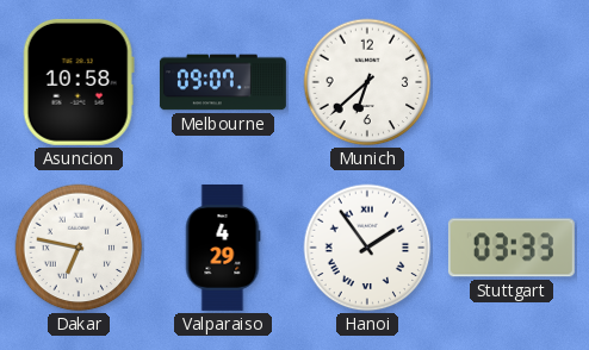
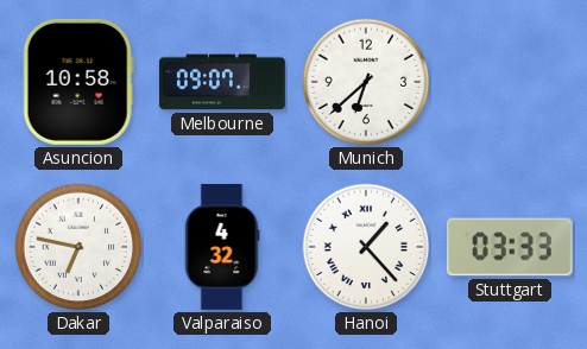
Valparaiso: 4:29 -> 4:32
Hanoi: 1:54 -> 1:23
